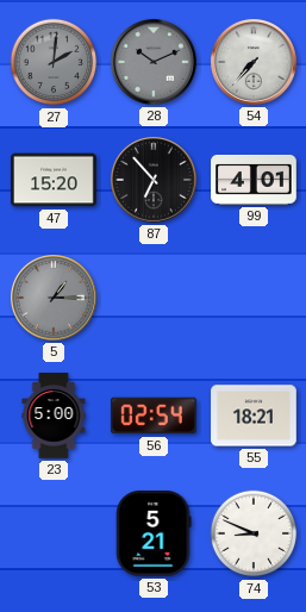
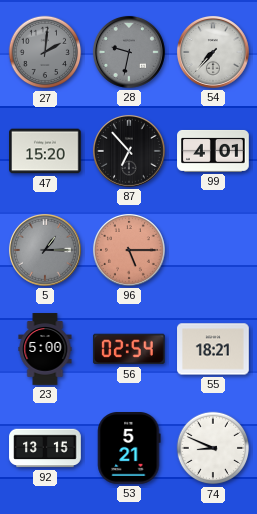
28: 10:11 -> 9:32
96: none -> 5:15
92: none -> 13:15
